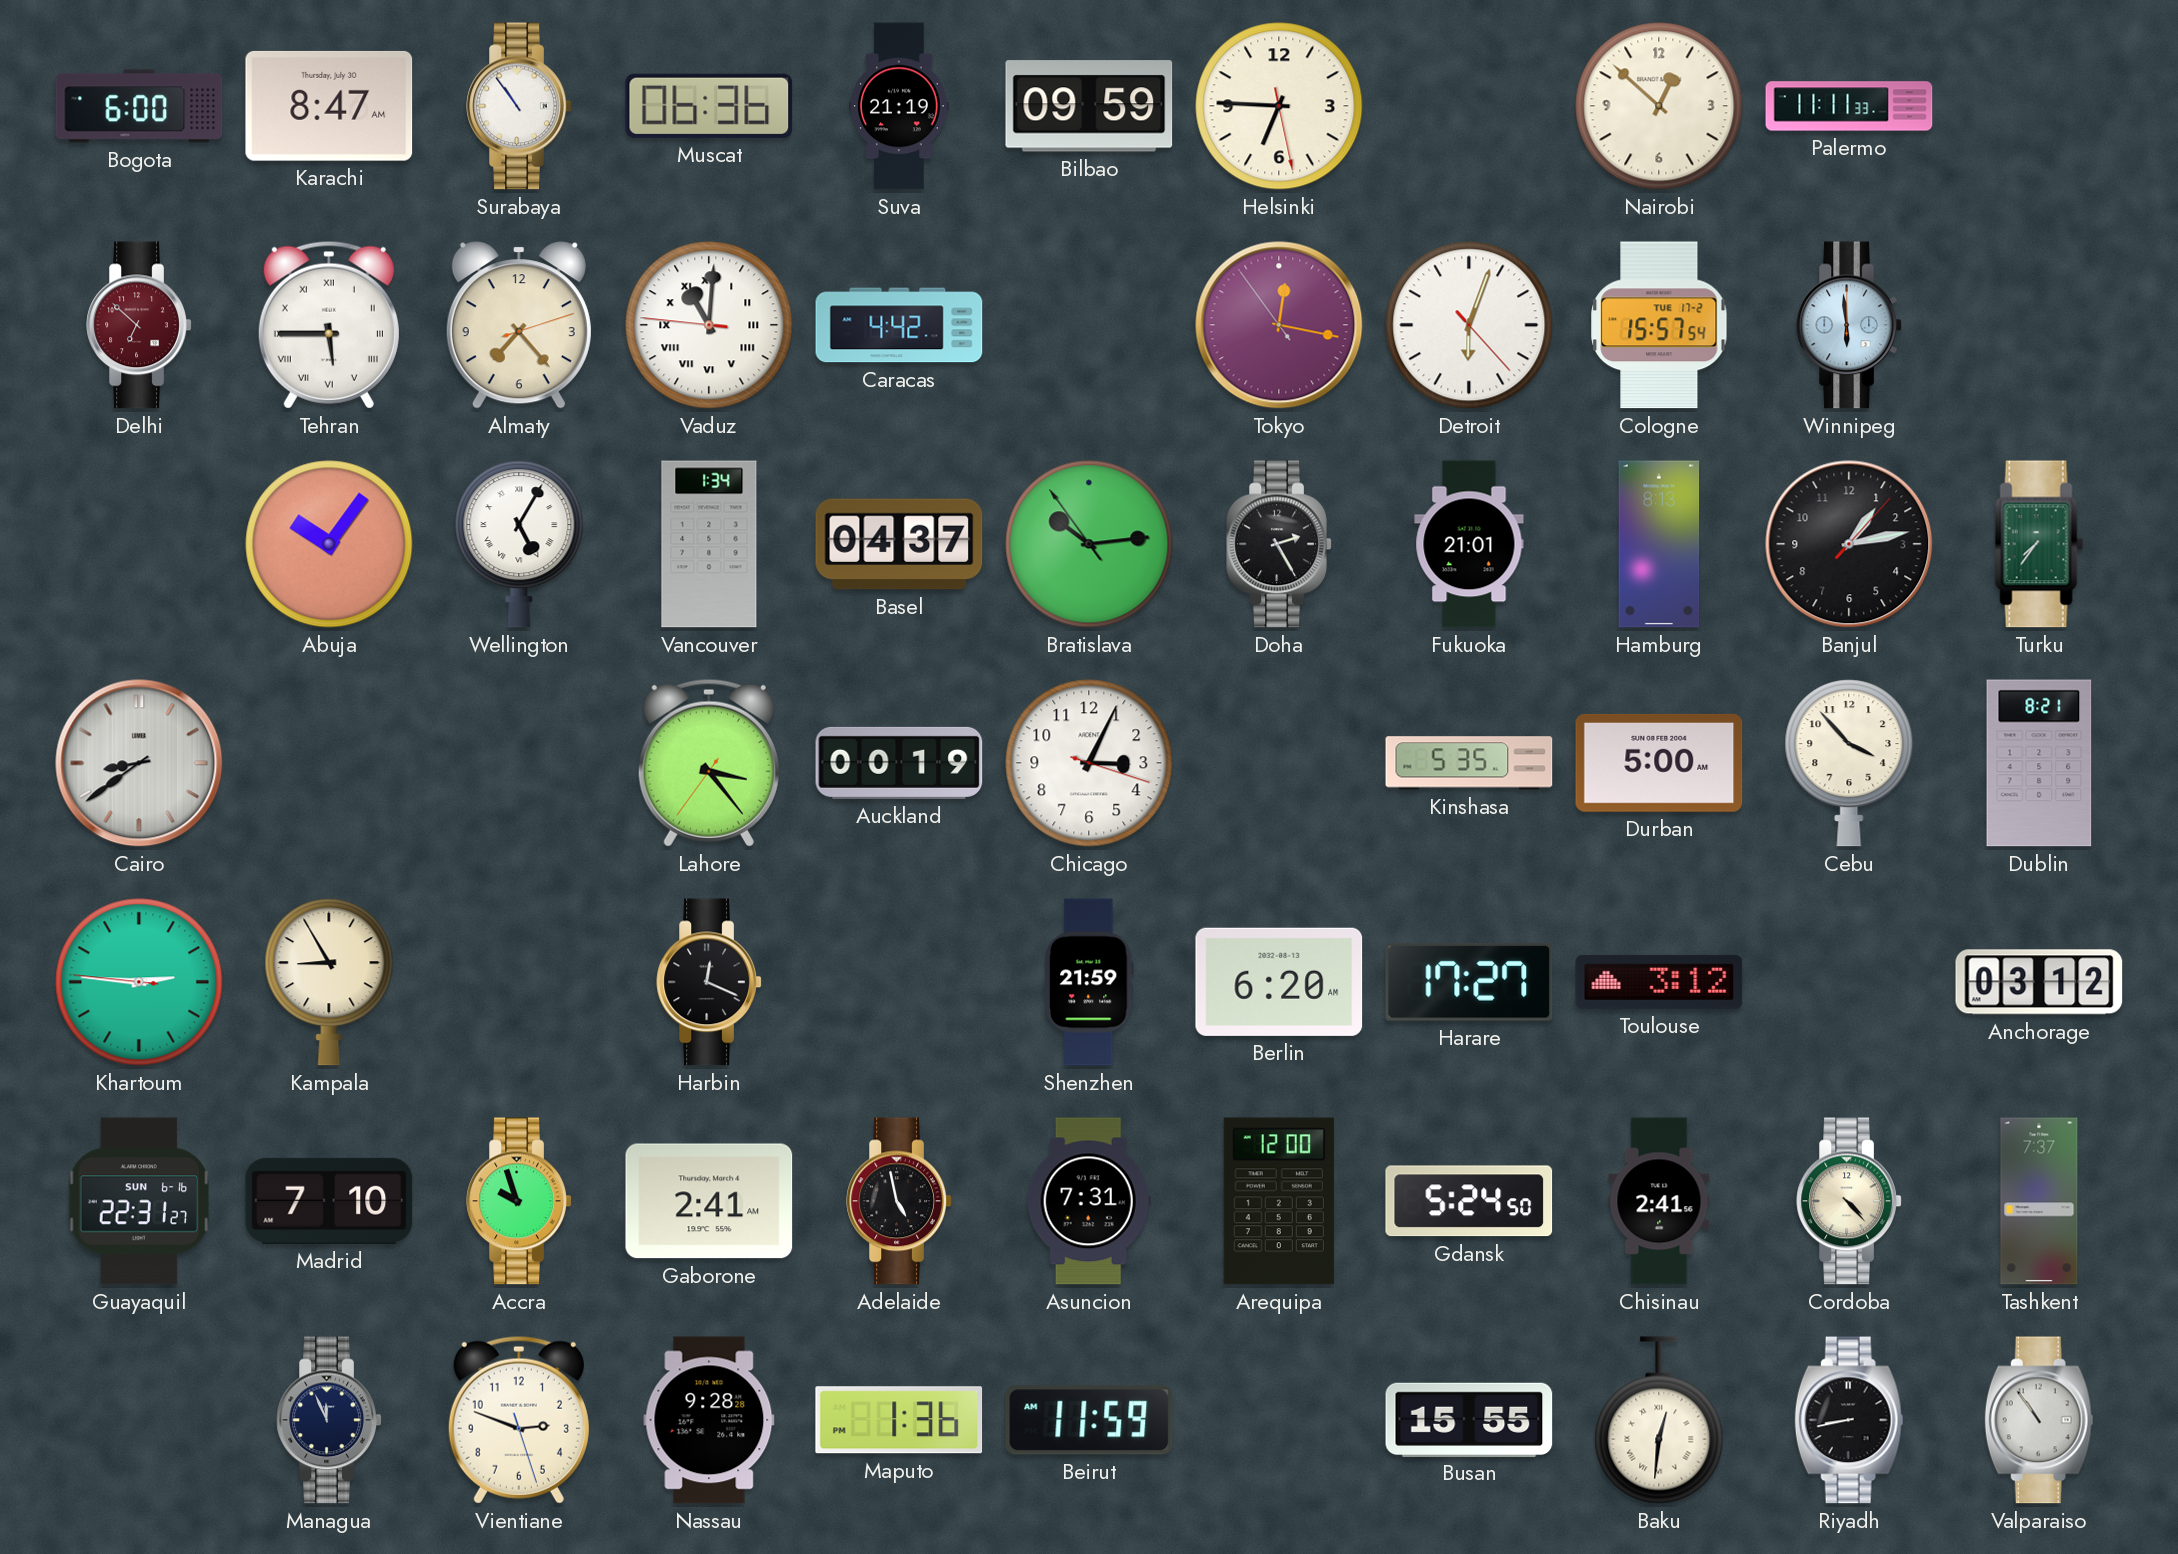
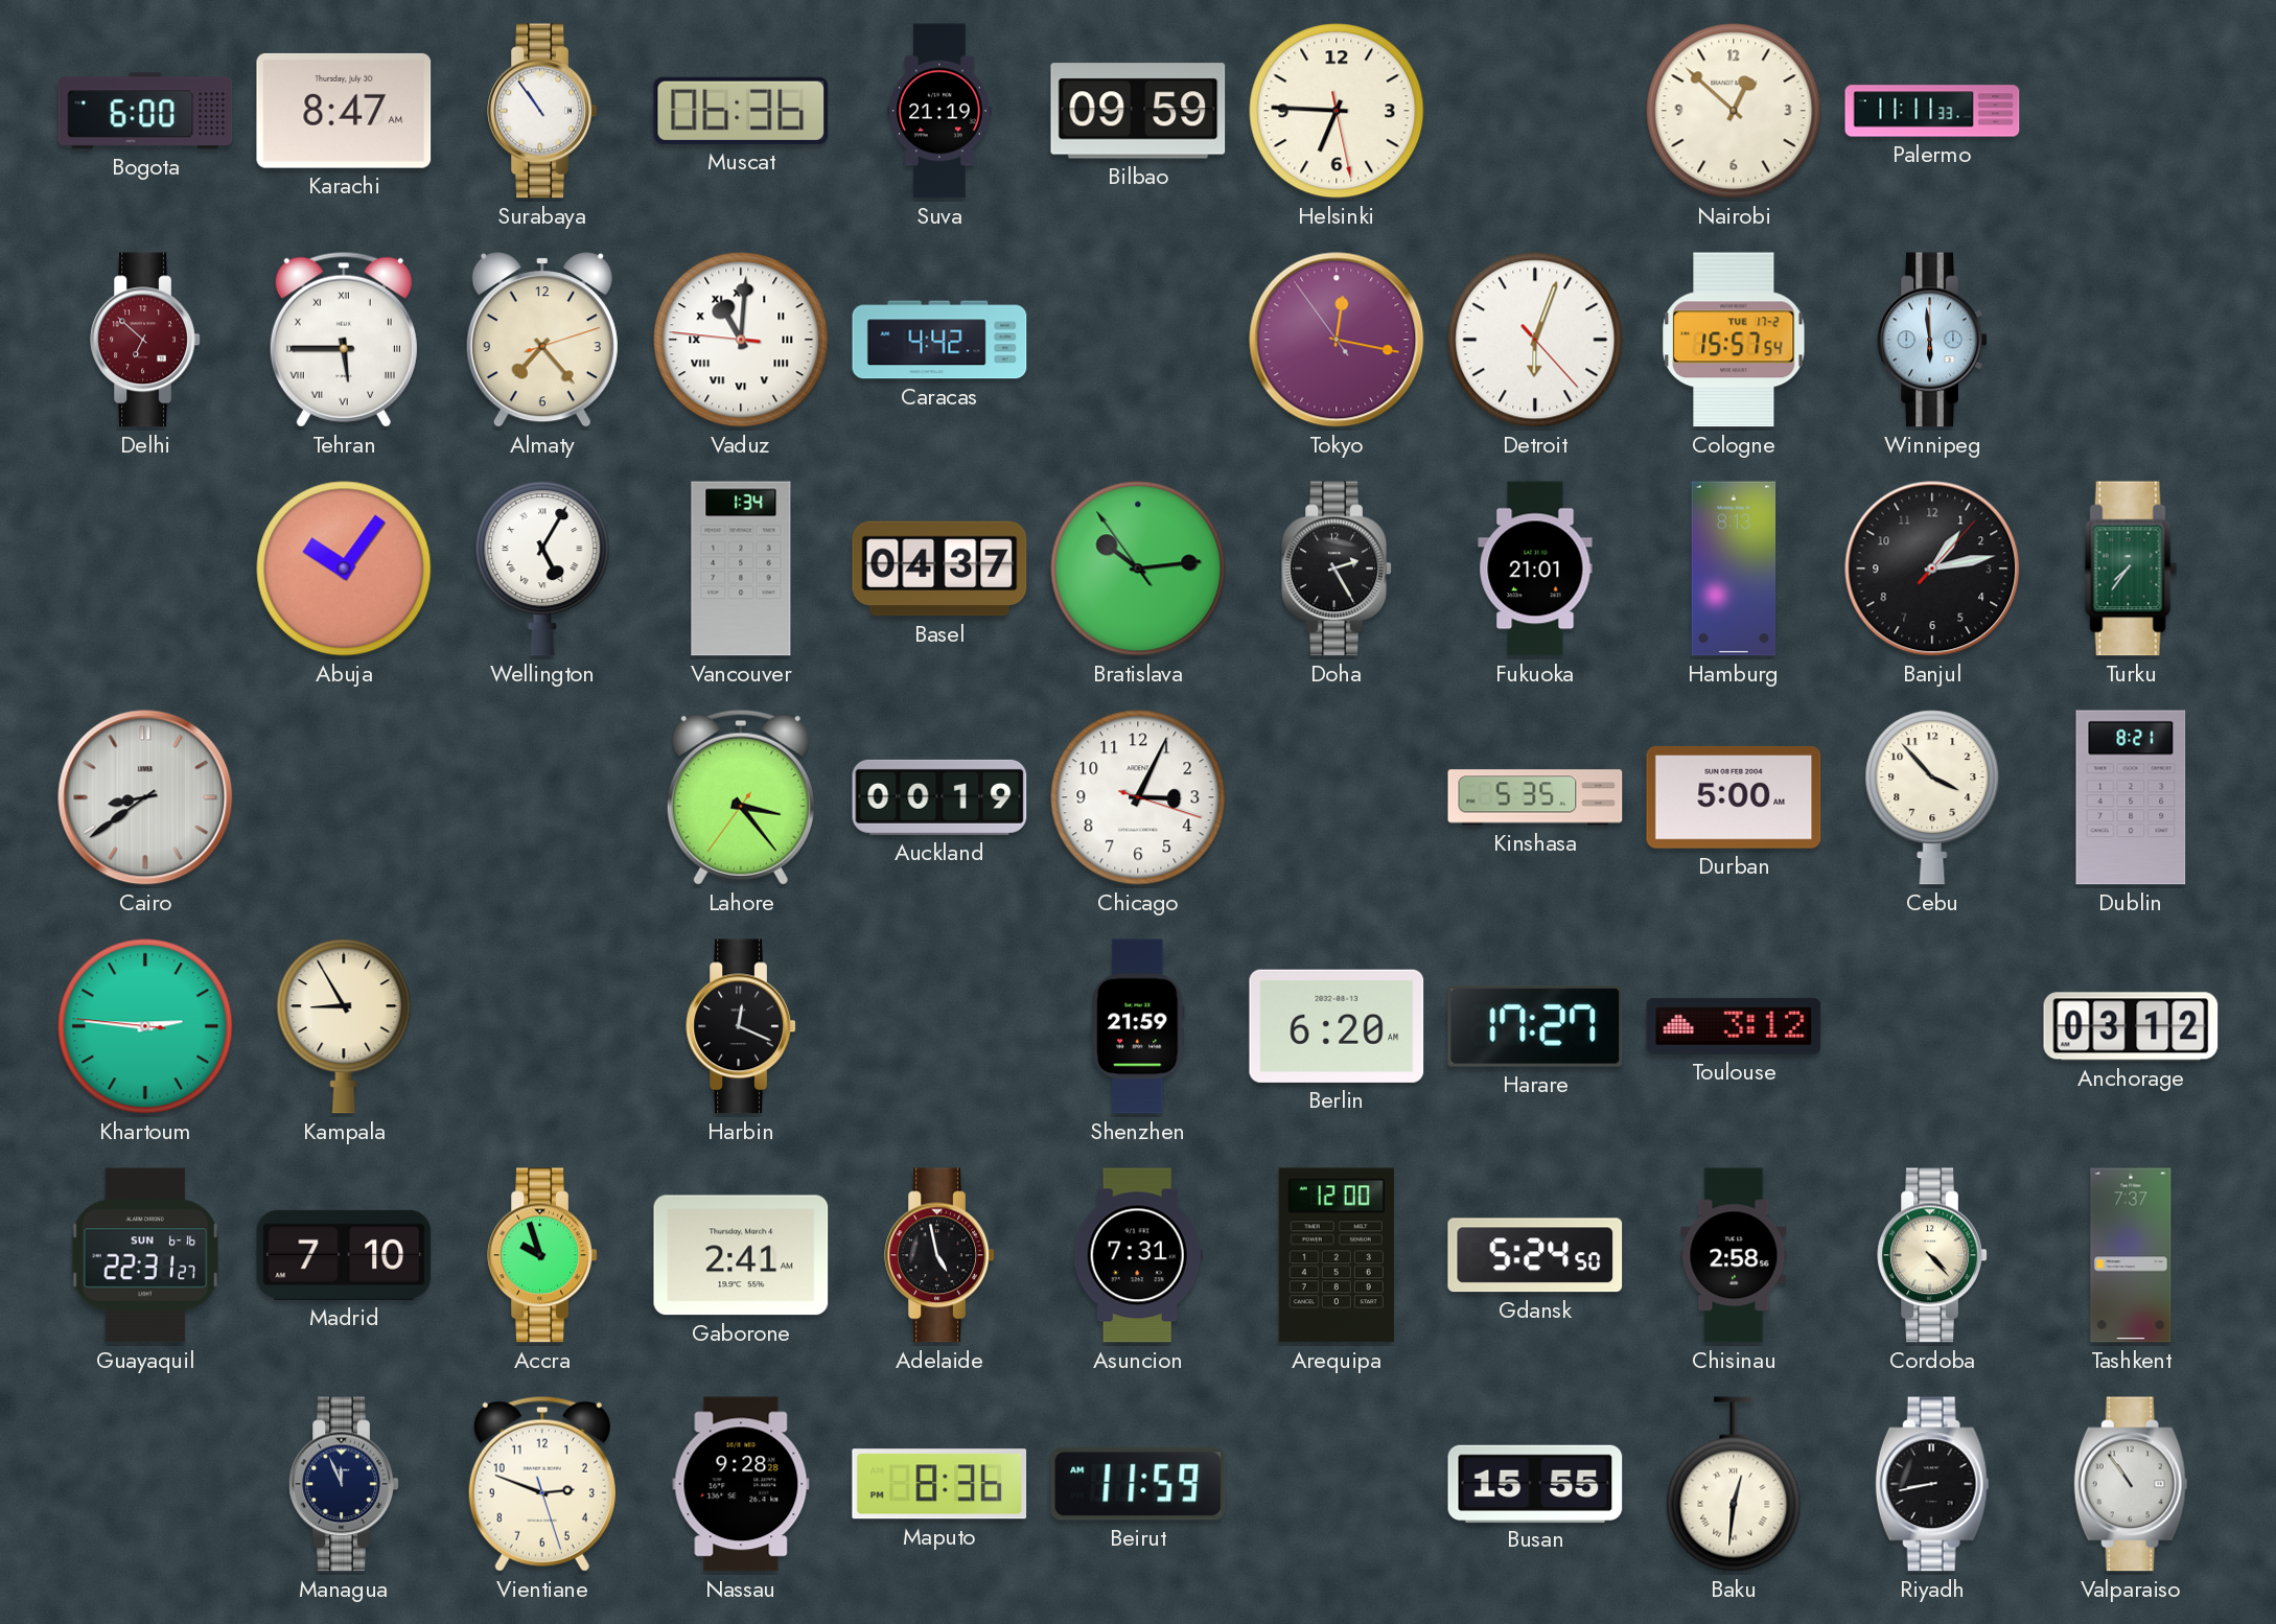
Chisinau: 2:41 -> 2:58
Maputo: 1:36 -> 8:36
